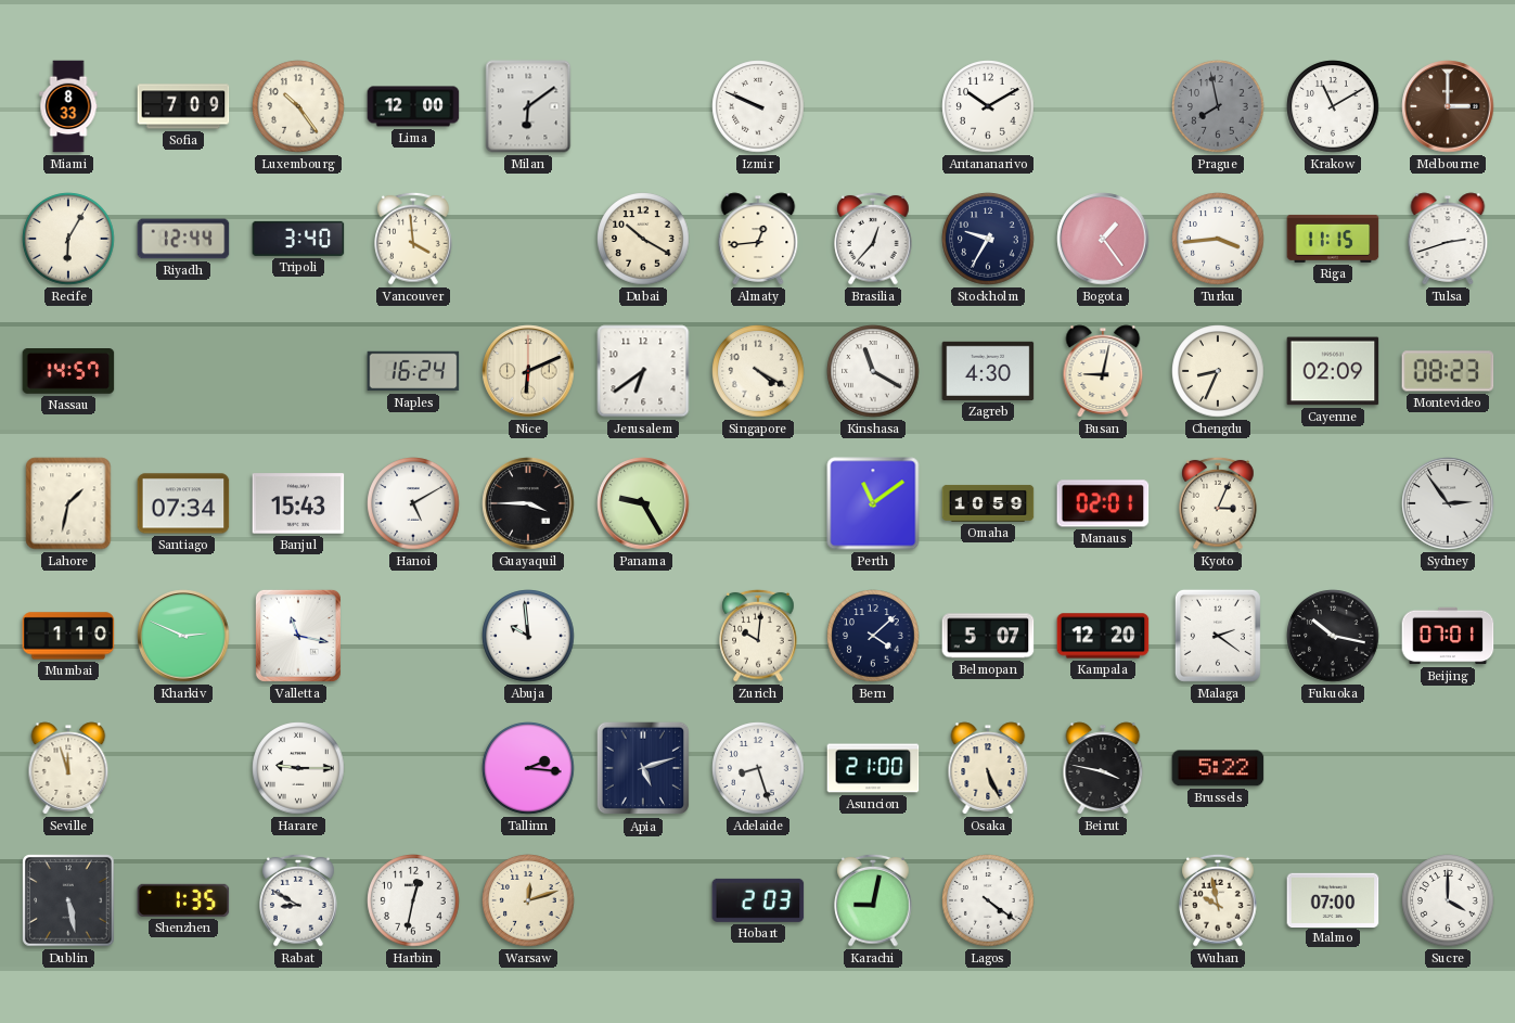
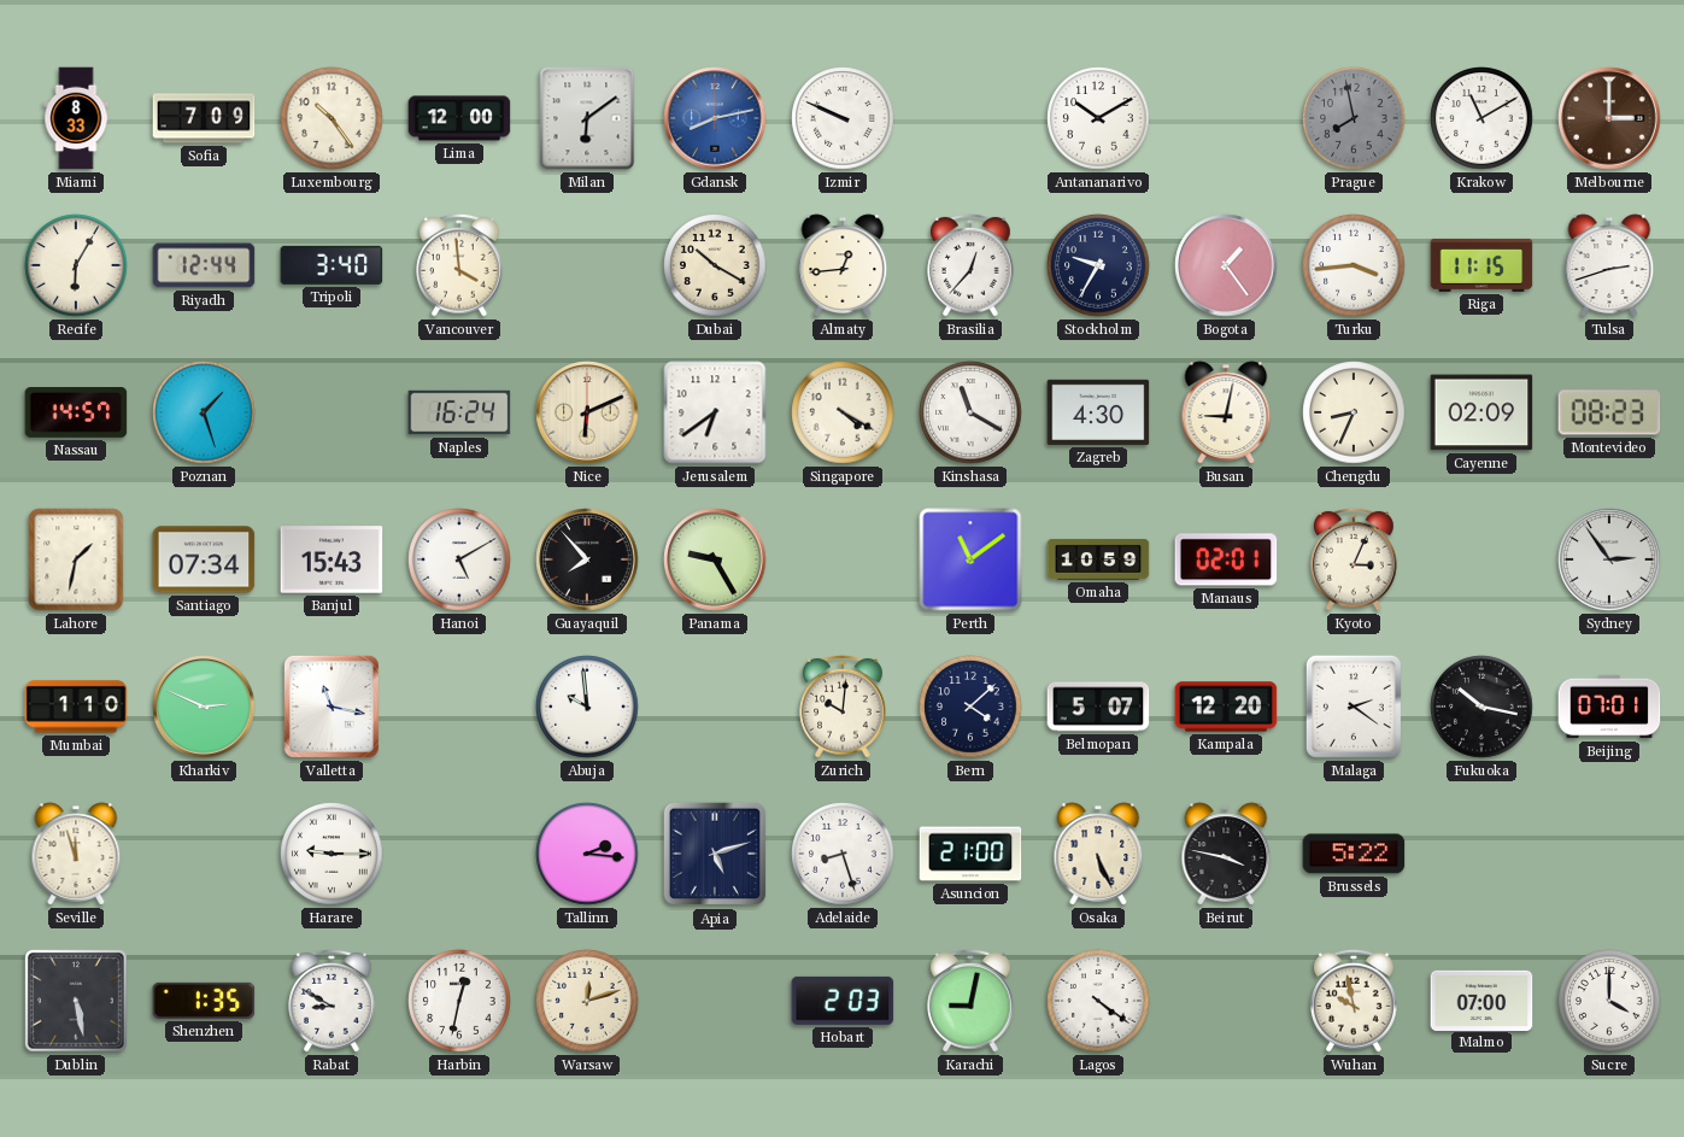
Gdansk: none -> 8:13
Poznan: none -> 1:27
Guayaquil: 3:45 -> 7:53
